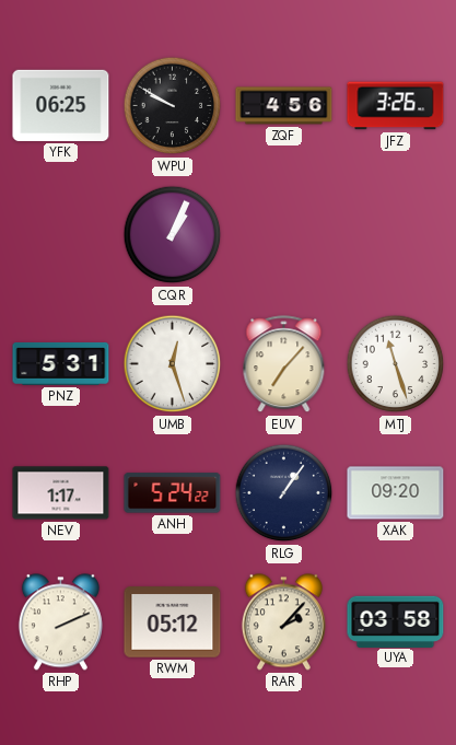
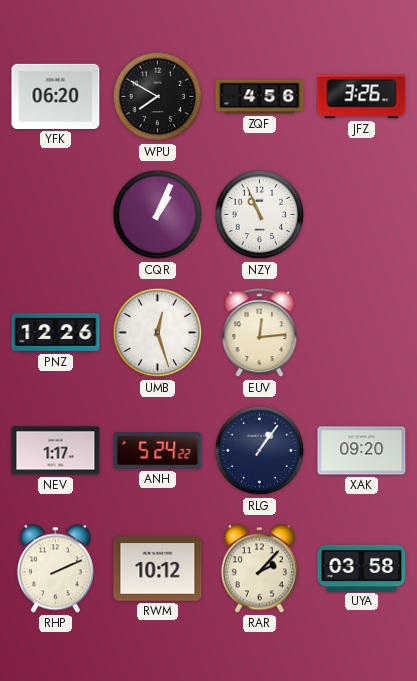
YFK: 06:25 -> 06:20
WPU: 9:50 -> 7:50
NZY: none -> 10:56
PNZ: 5:31 -> 12:26
EUV: 7:07 -> 12:14
MTJ: 11:27 -> none
RWM: 05:12 -> 10:12
